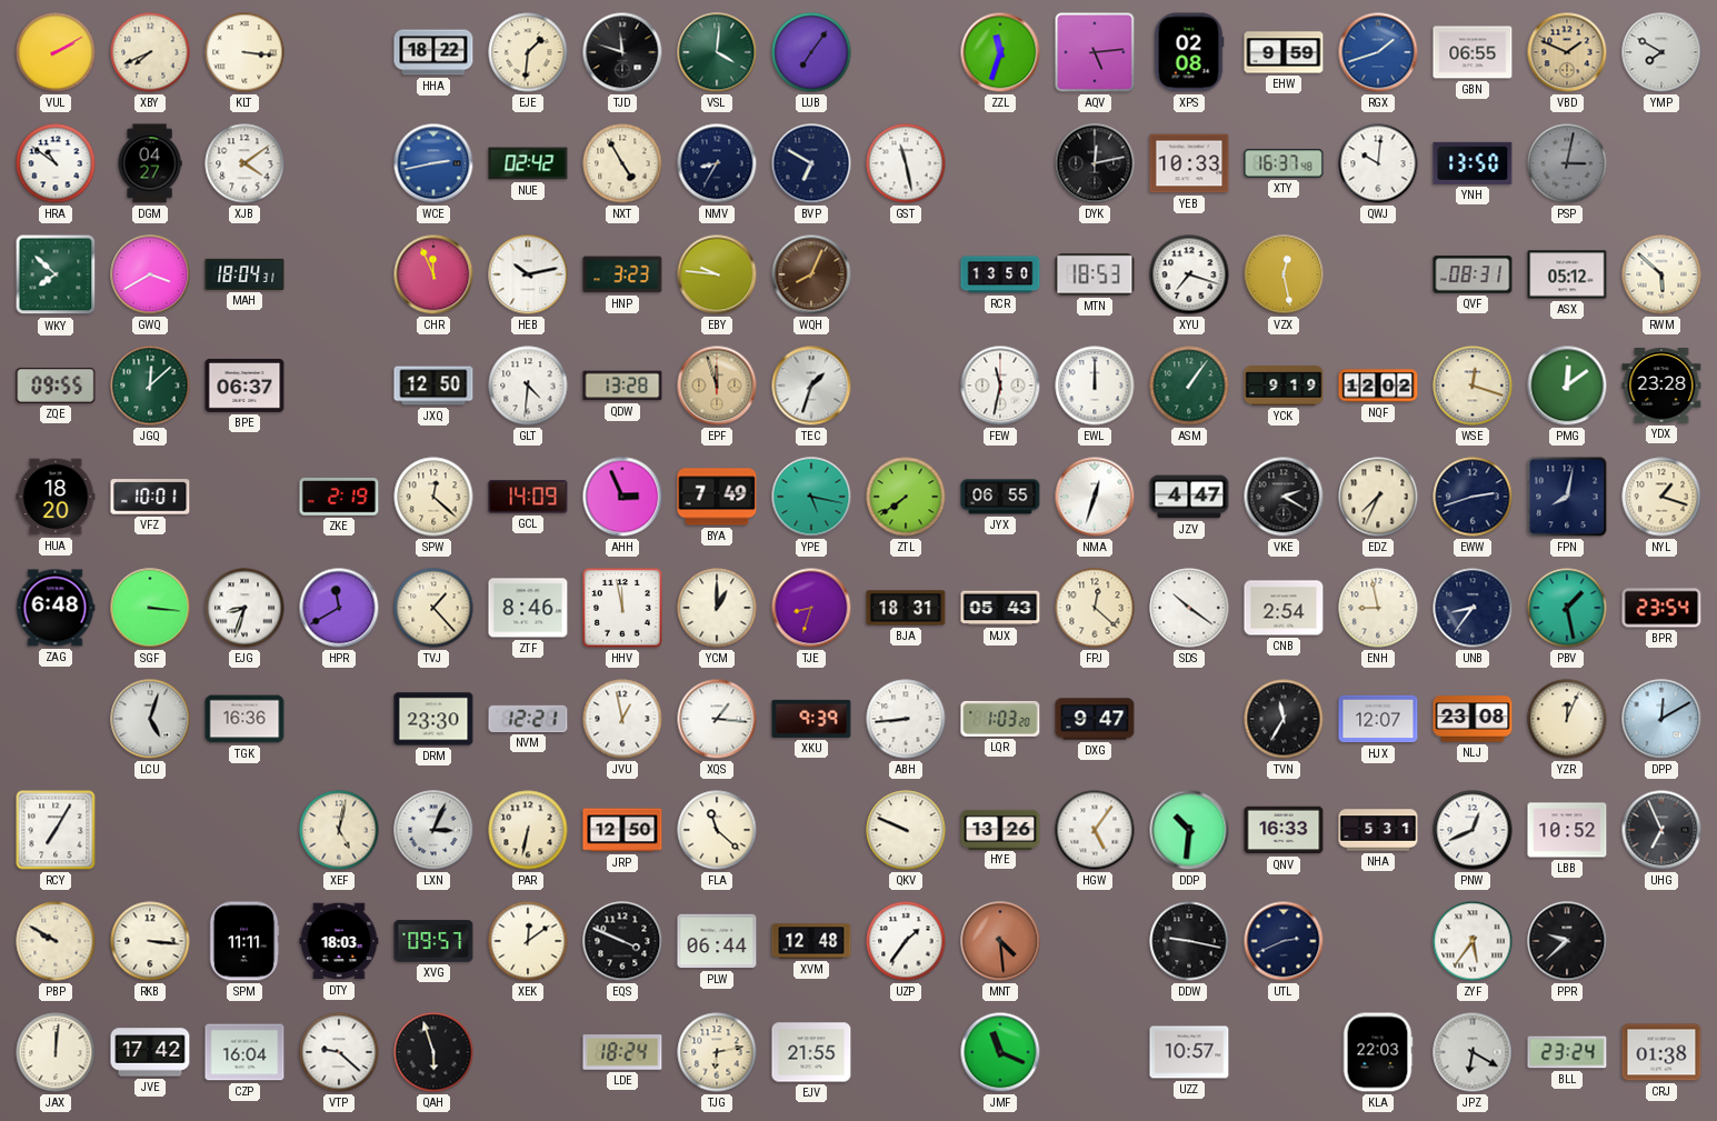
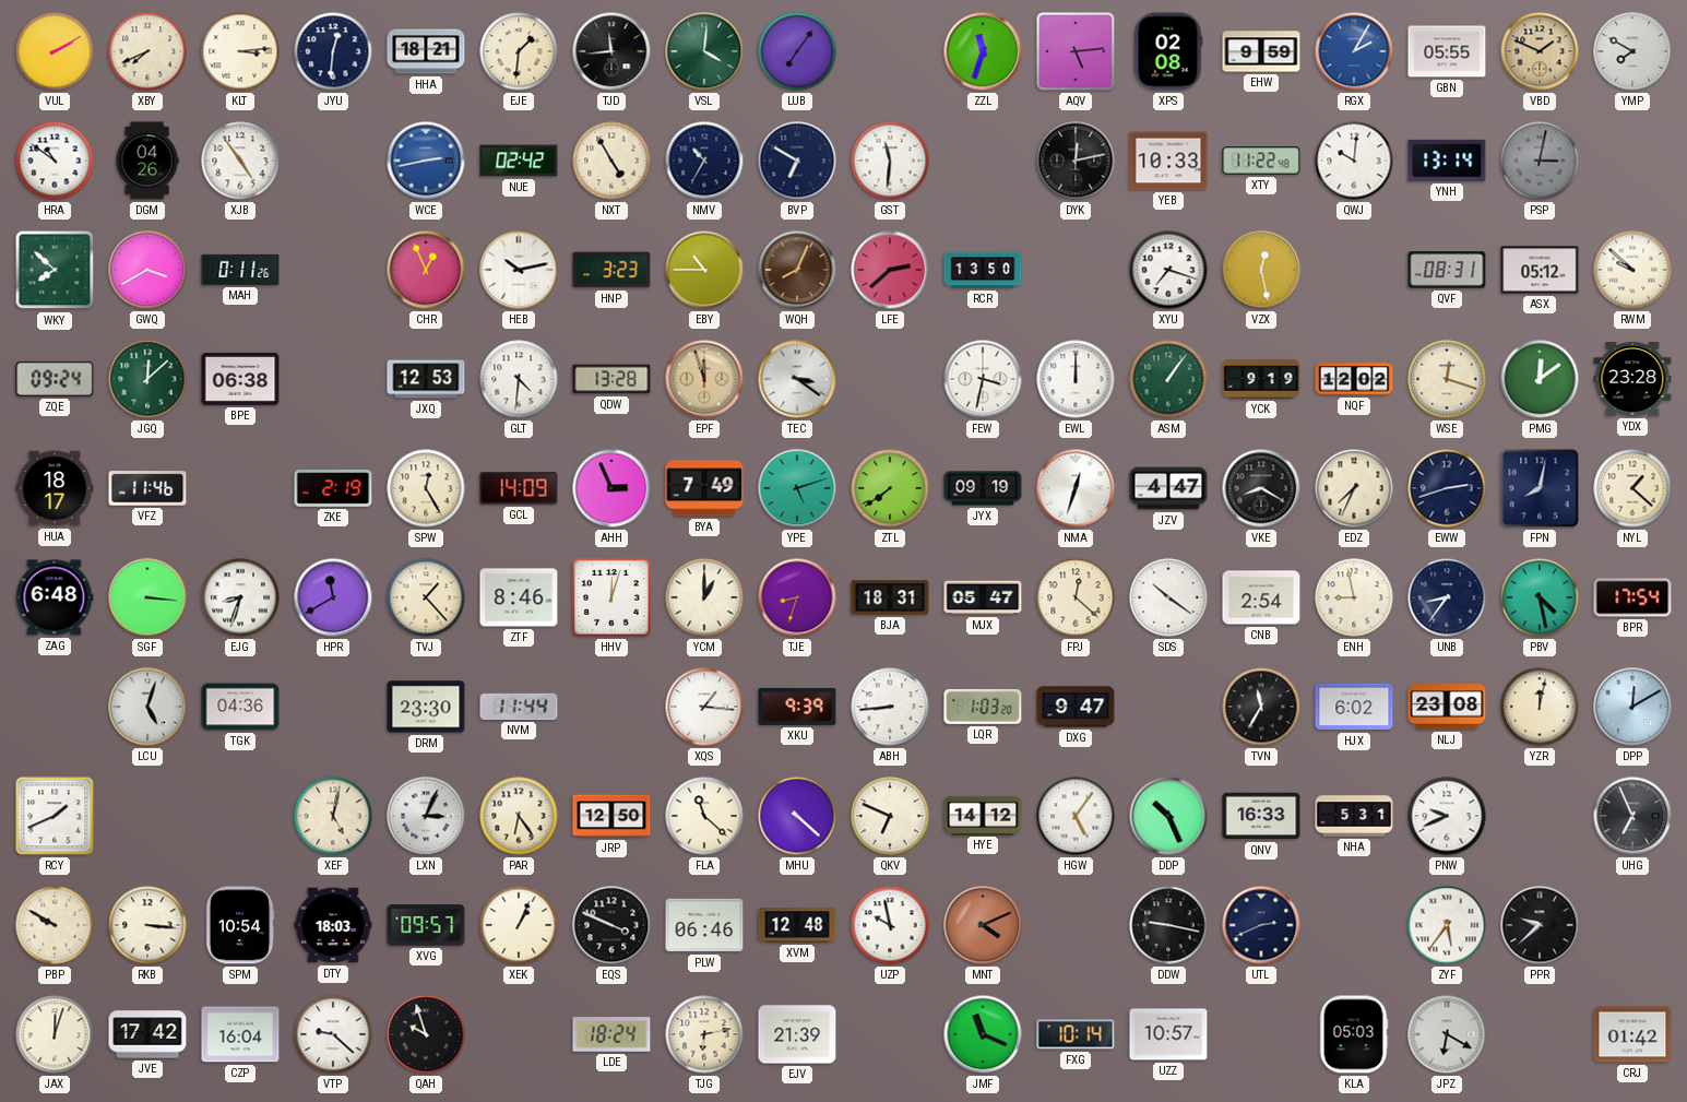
KLT: 3:16 -> 3:14
JYU: none -> 12:31
HHA: 18:22 -> 18:21
TJD: 11:48 -> 11:44
RGX: 1:42 -> 2:05
GBN: 06:55 -> 05:55
DGM: 04:27 -> 04:26
XJB: 4:09 -> 4:54
NMV: 8:35 -> 10:35
GST: 11:28 -> 11:31
XTY: 16:37 -> 11:22
YNH: 13:50 -> 13:14
MAH: 18:04 -> 0:11
CHR: 11:56 -> 12:56
EBY: 9:46 -> 10:45
LFE: none -> 2:38
MTN: 18:53 -> none
RWM: 5:52 -> 9:52
ZQE: 09:55 -> 09:24
BPE: 06:37 -> 06:38
JXQ: 12:50 -> 12:53
TEC: 1:33 -> 3:21
FEW: 11:32 -> 3:32
HUA: 18:20 -> 18:17
VFZ: 10:01 -> 11:46
SPW: 12:22 -> 12:25
YPE: 5:17 -> 5:12
JYX: 06:55 -> 09:19
VKE: 2:20 -> 8:20
NYL: 1:18 -> 1:22
HHV: 11:58 -> 12:03
MJX: 05:43 -> 05:47
PBV: 1:28 -> 4:28
BPR: 23:54 -> 17:54
TGK: 16:36 -> 04:36
NVM: 12:21 -> 11:44
JVU: 12:58 -> none
HJX: 12:07 -> 6:02
YZR: 12:04 -> 12:02
RCY: 7:05 -> 1:41
PAR: 6:32 -> 6:24
MHU: none -> 4:22
QKV: 9:49 -> 6:49
HYE: 13:26 -> 14:12
DDP: 10:31 -> 10:26
PNW: 12:41 -> 9:41
LBB: 10:52 -> none
SPM: 11:11 -> 10:54
XEK: 12:09 -> 1:04
PLW: 06:44 -> 06:46
UZP: 1:36 -> 9:58
MNT: 4:29 -> 4:11
JAX: 12:01 -> 12:03
QAH: 5:57 -> 9:57
EJV: 21:55 -> 21:39
FXG: none -> 10:14
KLA: 22:03 -> 05:03
BLL: 23:24 -> none
CRJ: 01:38 -> 01:42
